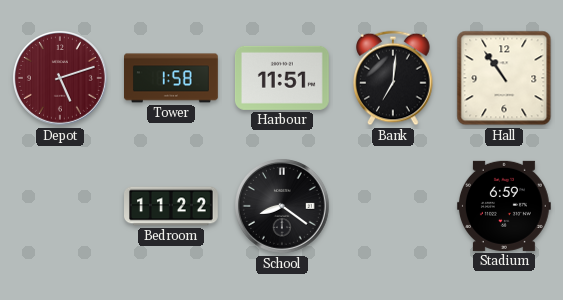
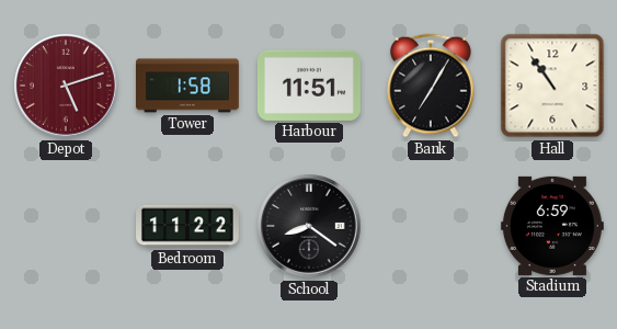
Bank: 7:01 -> 7:05
